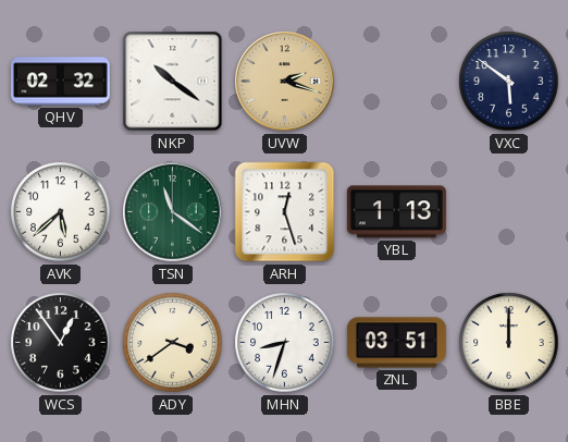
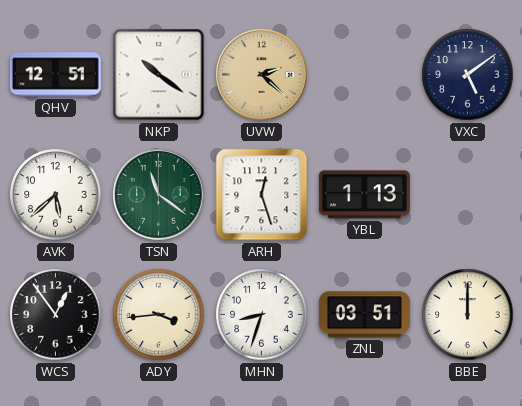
QHV: 02:32 -> 12:51
UVW: 2:18 -> 2:22
VXC: 5:51 -> 5:09
ADY: 3:39 -> 3:44
